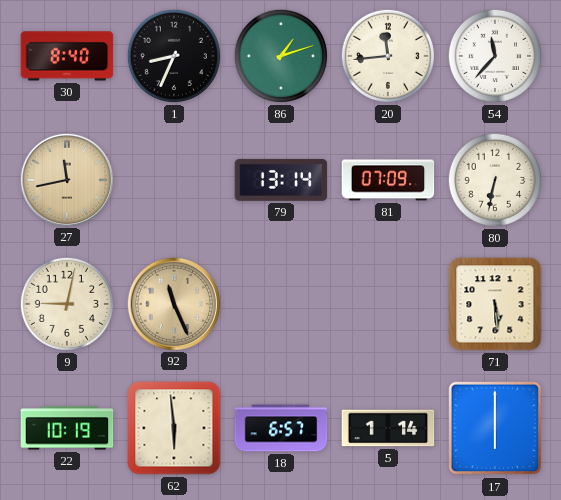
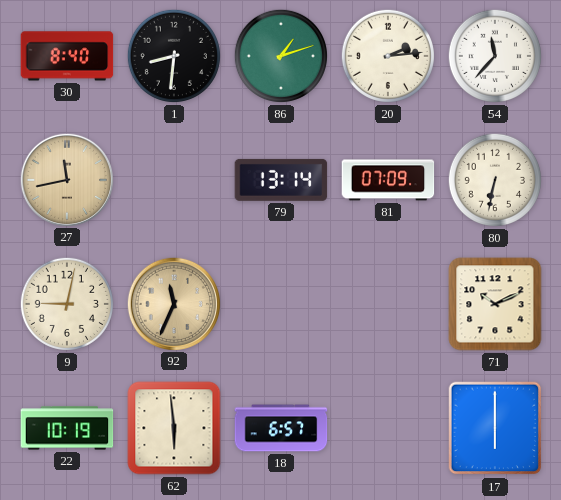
1: 8:34 -> 8:31
20: 11:44 -> 2:14
92: 11:26 -> 11:34
71: 5:29 -> 10:11
5: 1:14 -> none
